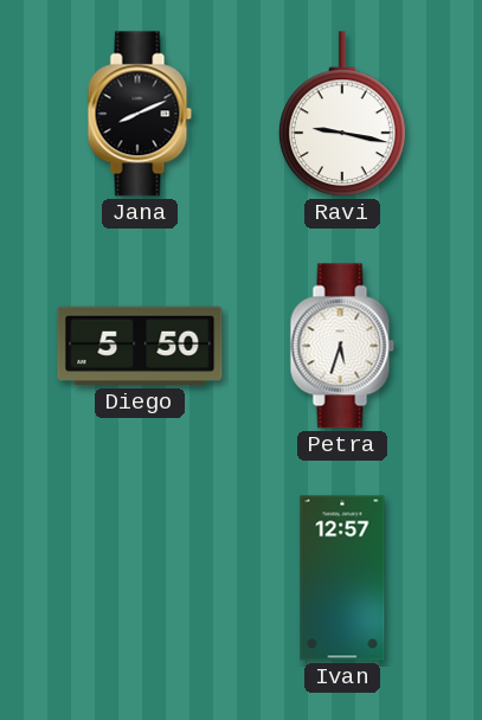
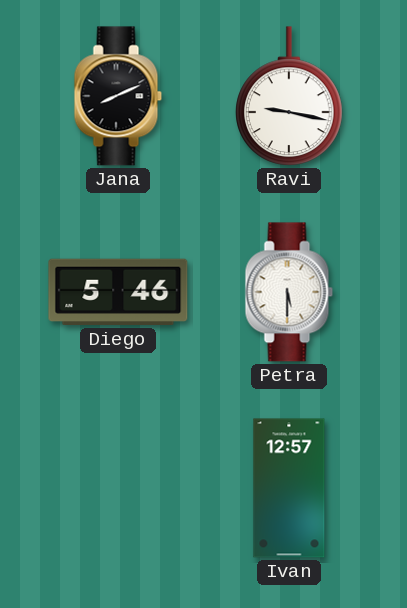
Diego: 5:50 -> 5:46
Petra: 5:33 -> 5:30
